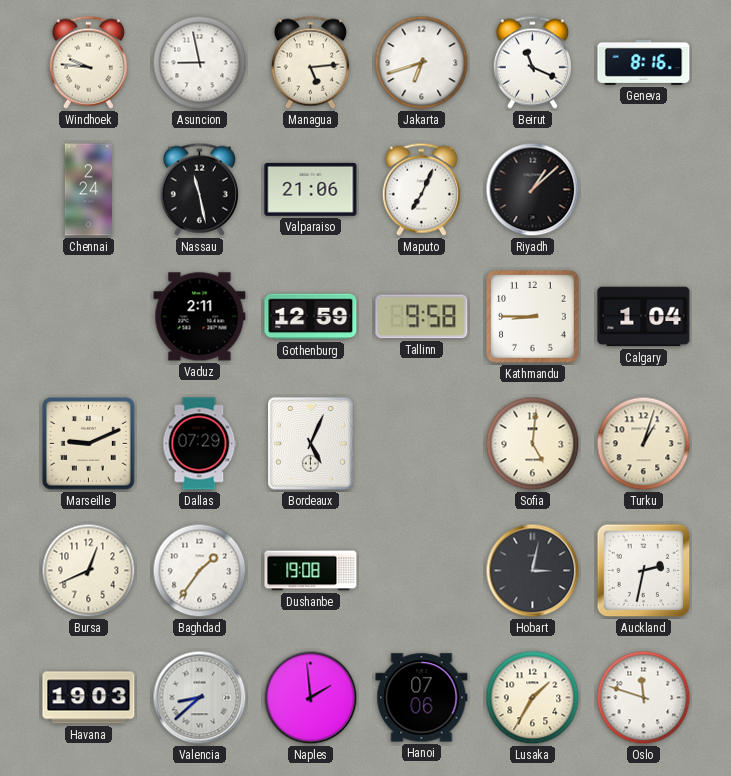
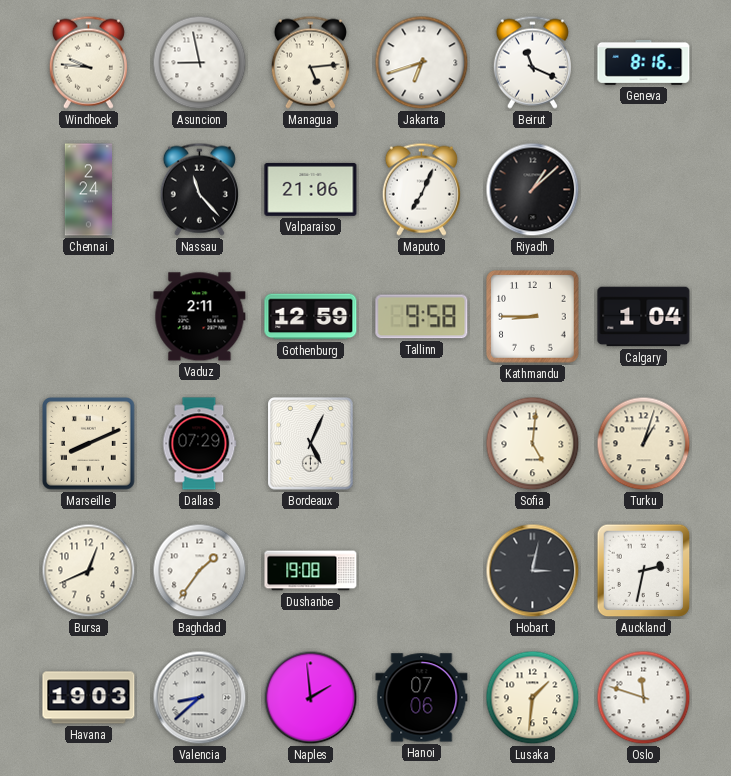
Nassau: 11:28 -> 11:23
Marseille: 9:11 -> 8:11
Lusaka: 1:35 -> 1:31
